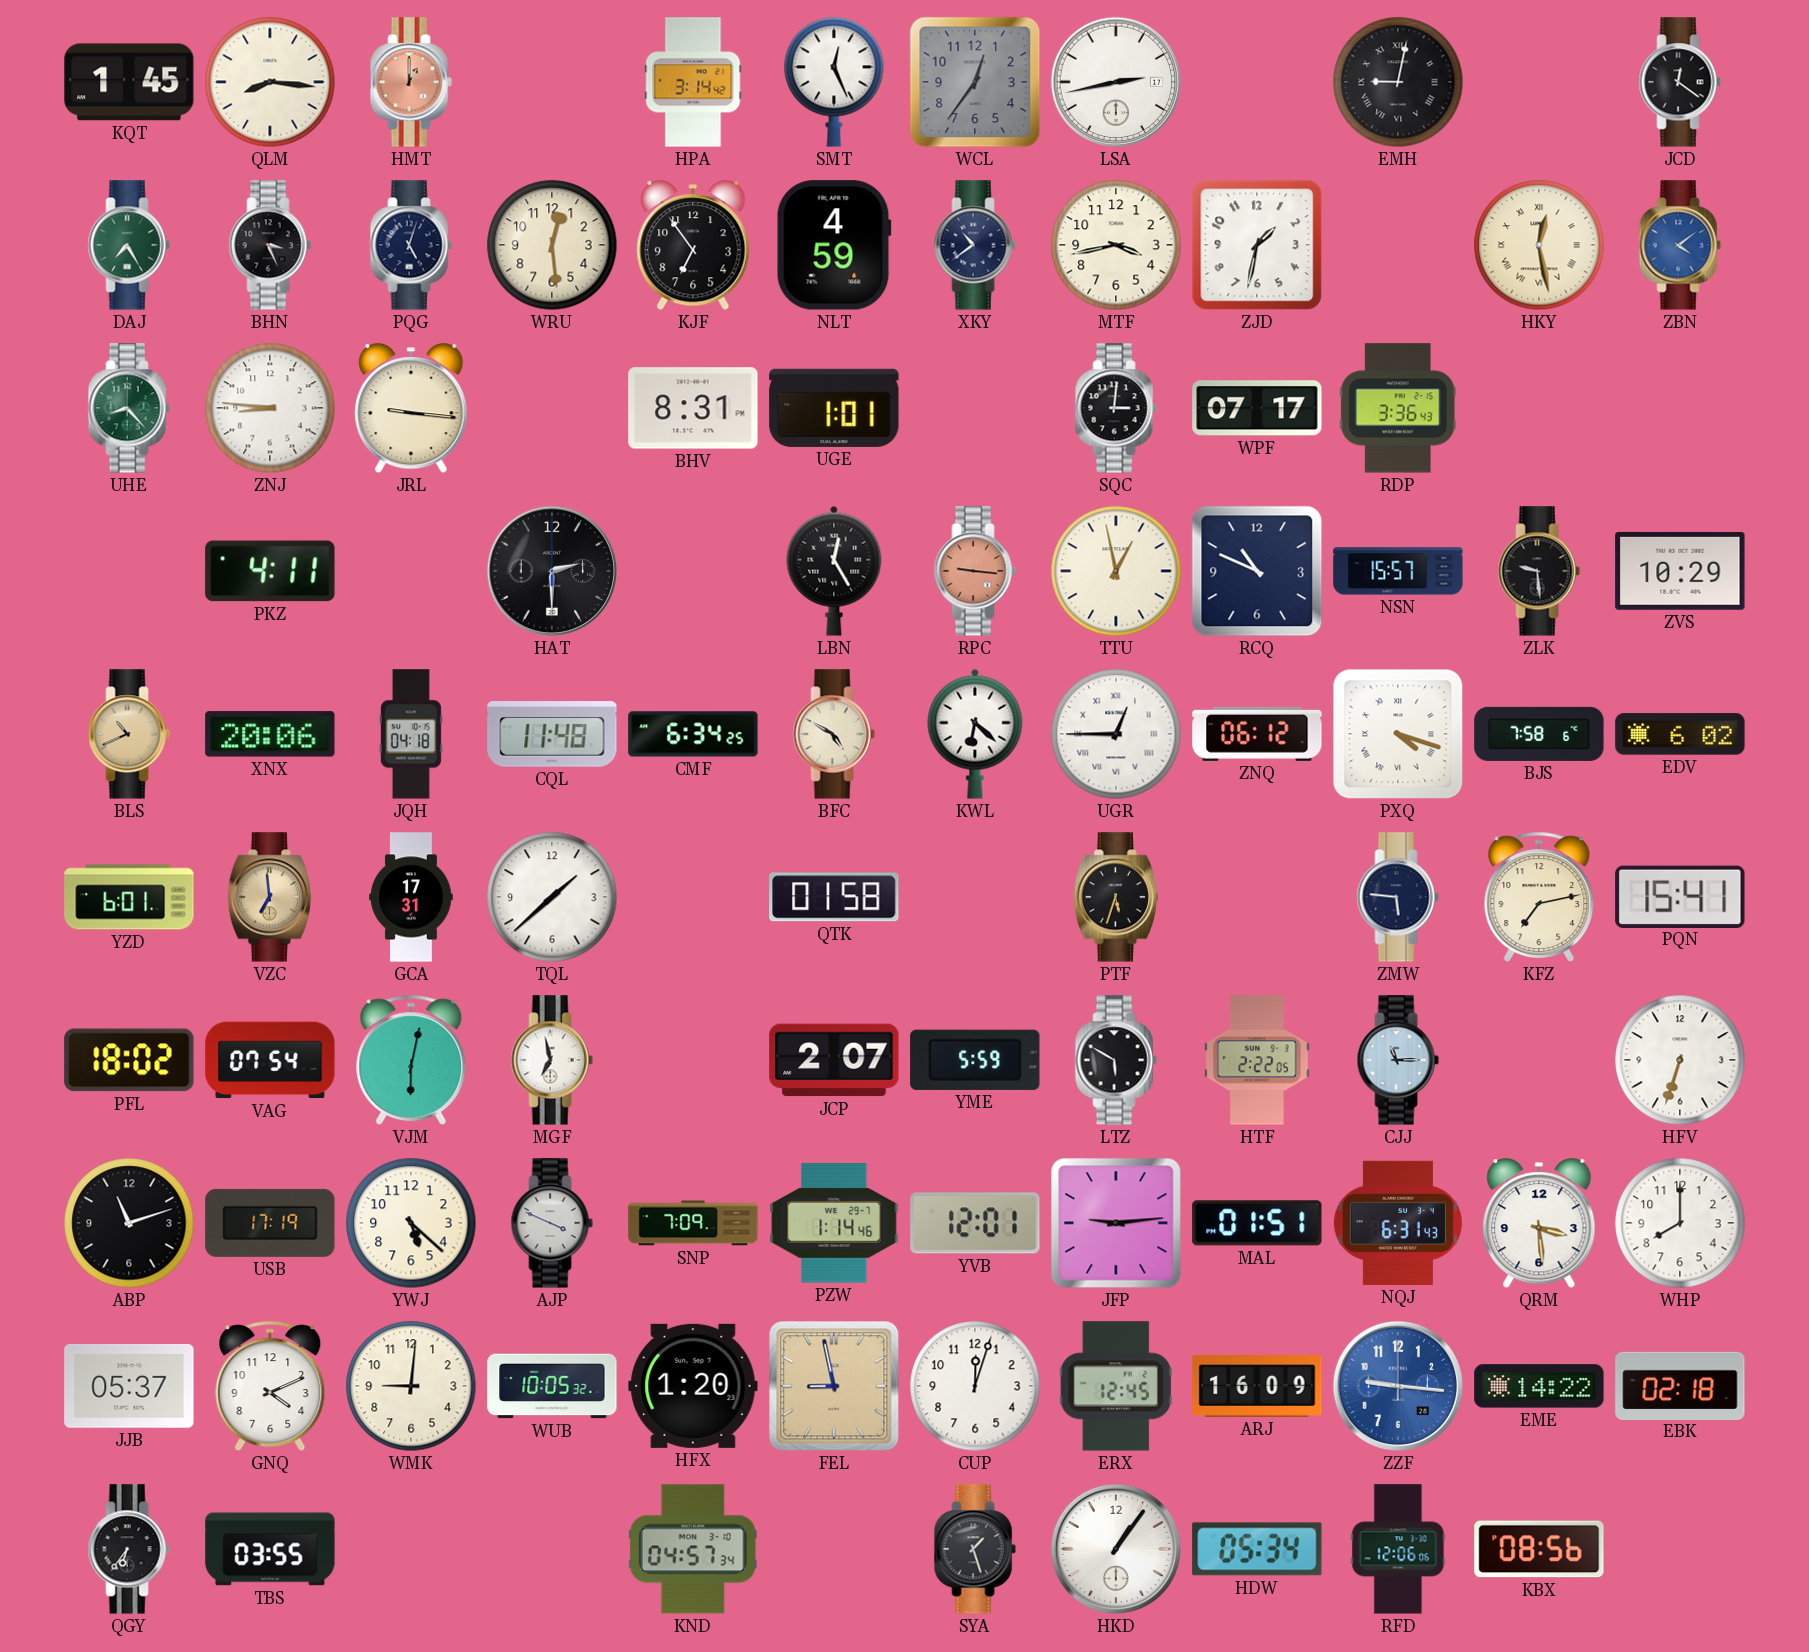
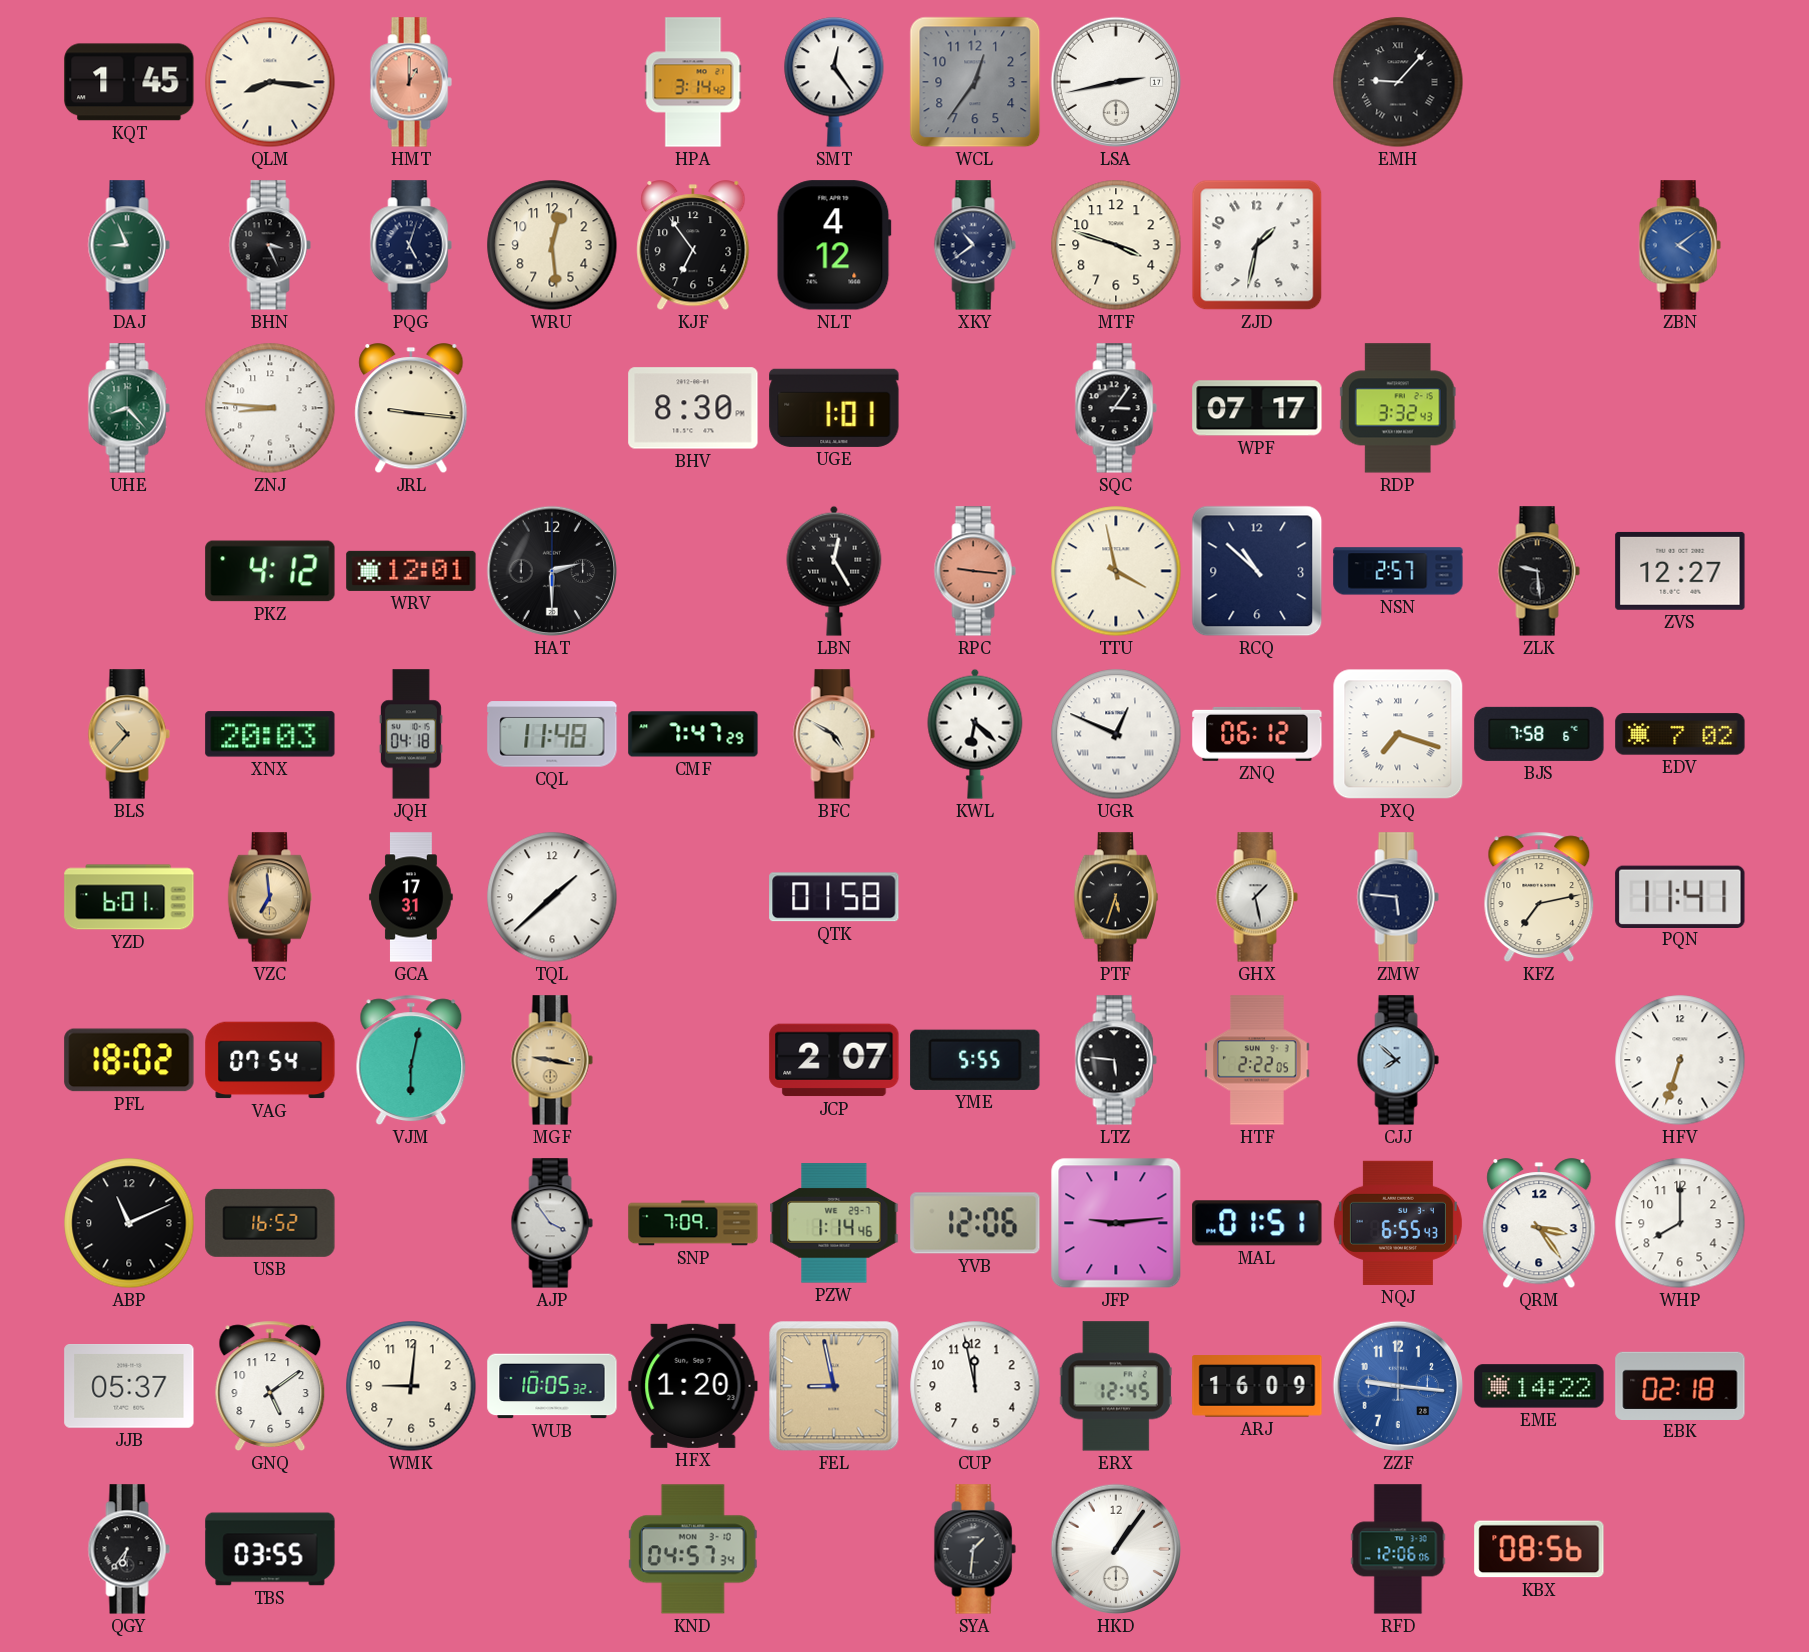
SMT: 12:26 -> 12:24
EMH: 9:02 -> 9:07
JCD: 12:21 -> none
DAJ: 7:25 -> 8:56
NLT: 4:59 -> 4:12
MTF: 3:43 -> 3:48
HKY: 12:28 -> none
BHV: 8:31 -> 8:30
SQC: 3:01 -> 3:06
RDP: 3:36 -> 3:32
PKZ: 4:11 -> 4:12
WRV: none -> 12:01
TTU: 12:58 -> 3:58
RCQ: 10:49 -> 10:52
NSN: 15:57 -> 2:57
ZVS: 10:29 -> 12:27
BLS: 10:41 -> 10:37
XNX: 20:06 -> 20:03
CMF: 6:34 -> 7:47
UGR: 12:45 -> 12:49
PXQ: 4:18 -> 7:18
EDV: 6:02 -> 7:02
GHX: none -> 1:28
PQN: 15:41 -> 11:41
MGF: 6:58 -> 9:17
MGF dial: white -> champagne
YME: 5:59 -> 5:55
LTZ: 5:50 -> 5:46
CJJ: 11:15 -> 7:52
ABP: 11:12 -> 11:11
USB: 17:19 -> 16:52
YWJ: 5:22 -> none
AJP: 3:49 -> 3:54
YVB: 12:01 -> 12:06
NQJ: 6:31 -> 6:55
QRM: 3:29 -> 3:24
GNQ: 4:11 -> 5:09
CUP: 12:03 -> 11:58
SYA: 1:27 -> 1:31
HDW: 05:34 -> none
